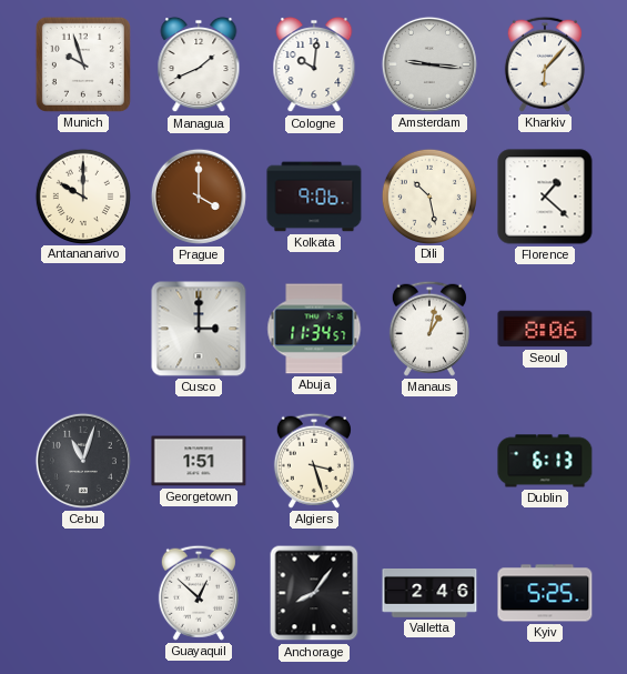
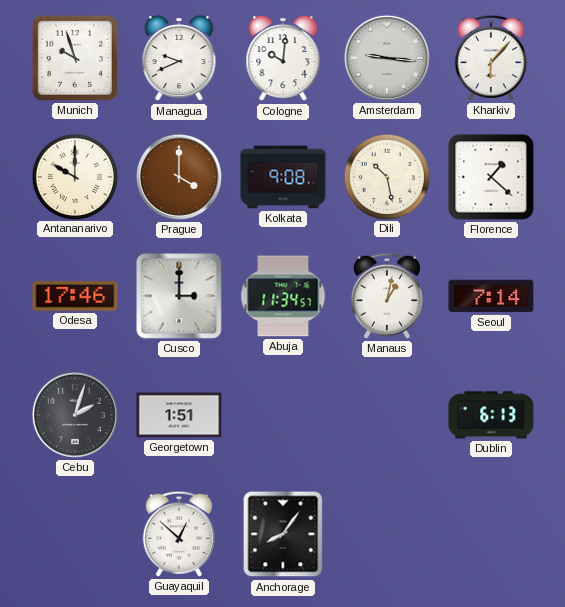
Managua: 1:41 -> 9:41
Kolkata: 9:06 -> 9:08
Odesa: none -> 17:46
Seoul: 8:06 -> 7:14
Cebu: 11:03 -> 2:03
Algiers: 3:27 -> none
Valletta: 2:46 -> none
Kyiv: 5:25 -> none
